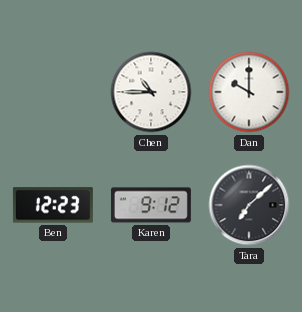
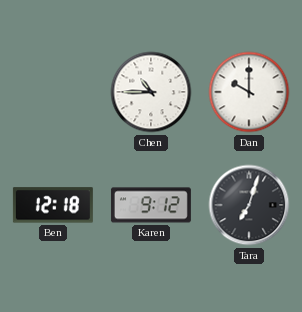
Ben: 12:23 -> 12:18
Tara: 7:08 -> 7:03
